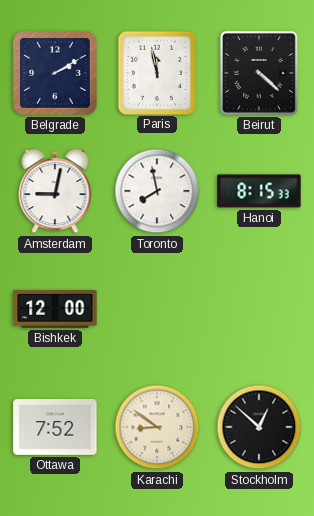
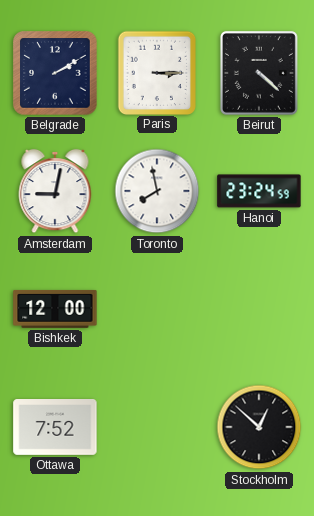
Paris: 11:58 -> 3:15
Hanoi: 8:15 -> 23:24
Karachi: 8:51 -> none
